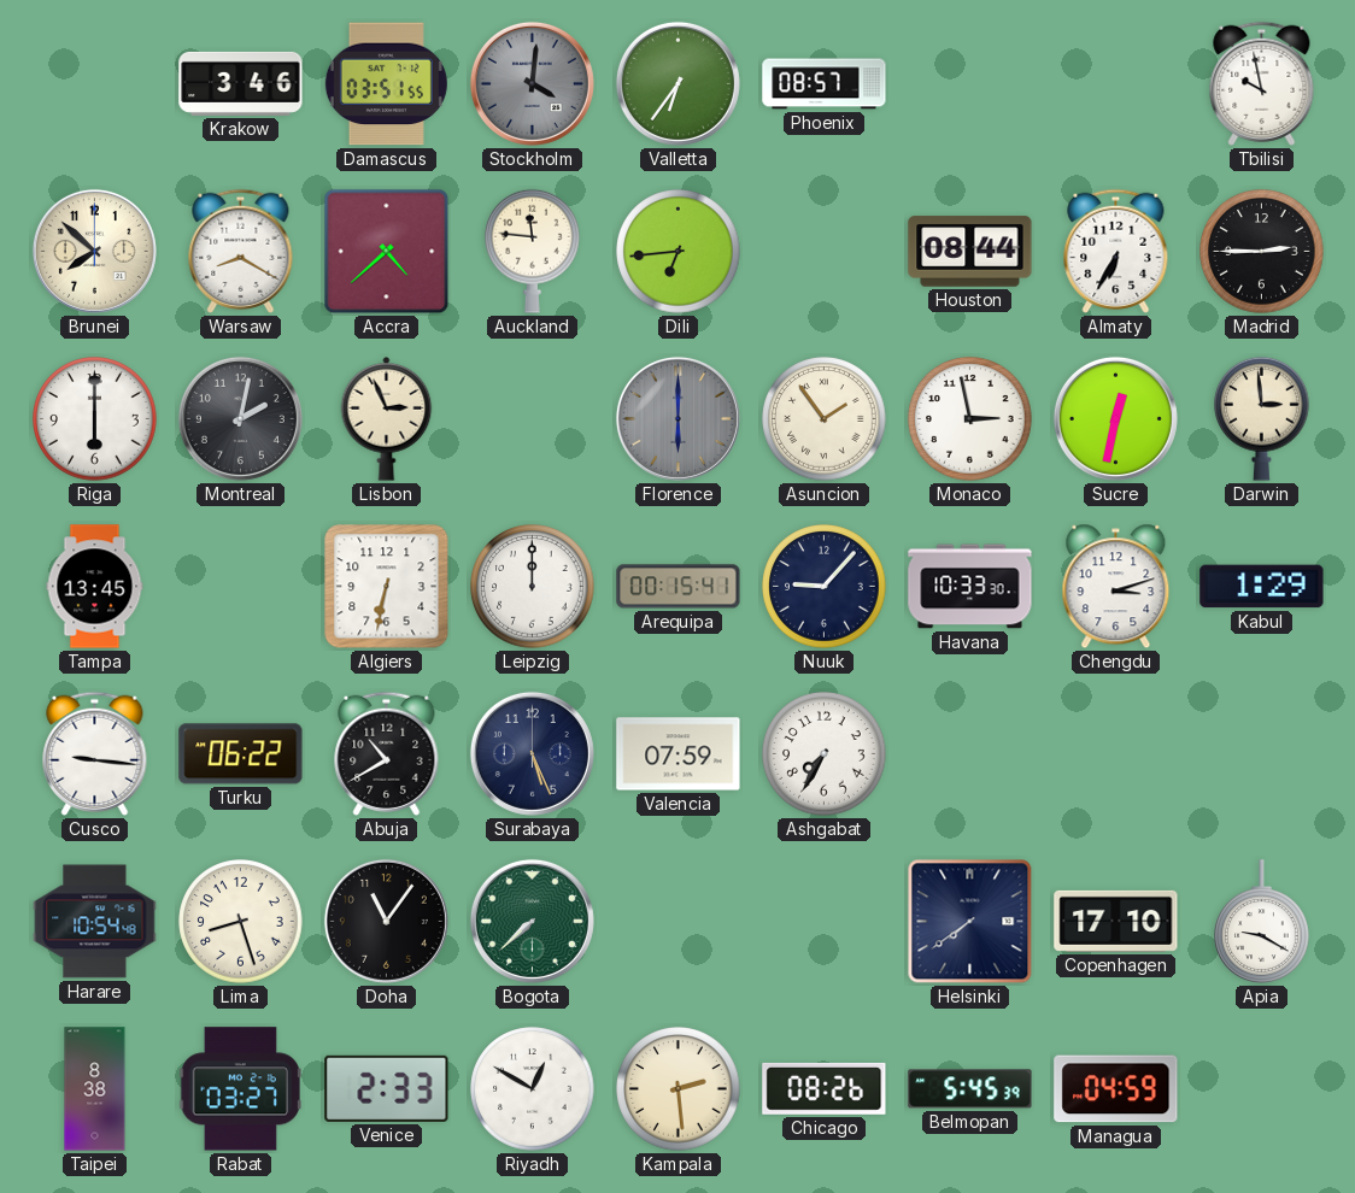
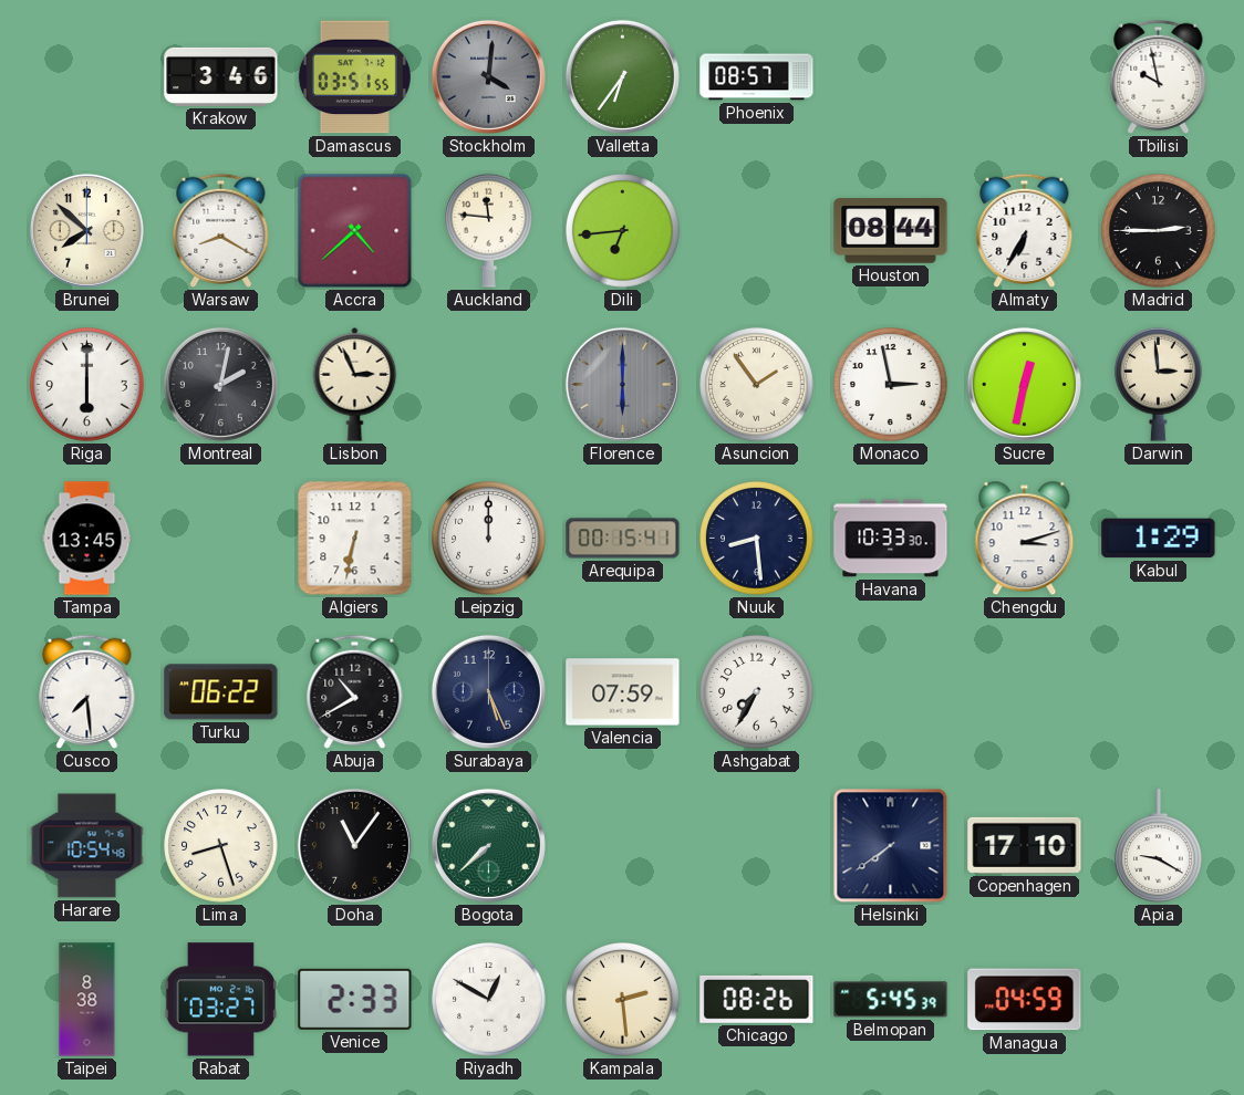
Nuuk: 9:07 -> 8:29
Cusco: 9:16 -> 7:29
